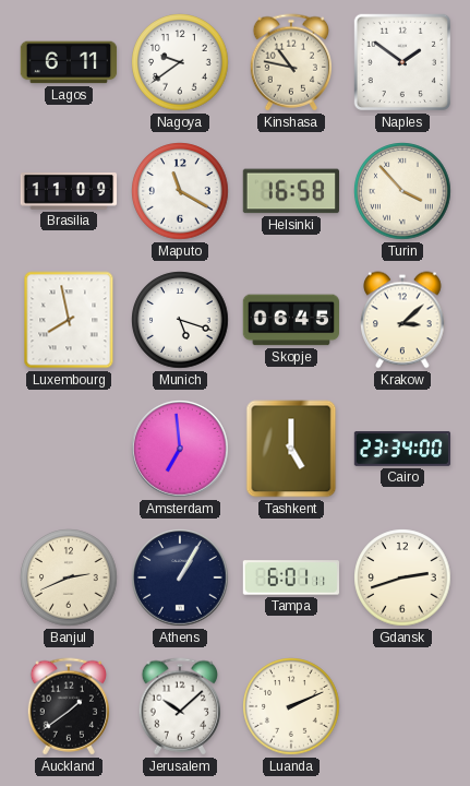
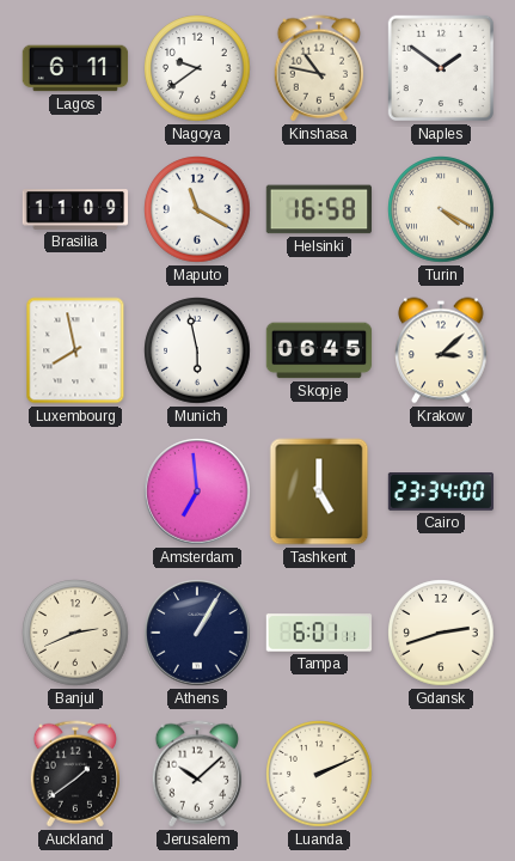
Turin: 3:53 -> 4:20
Munich: 5:18 -> 5:58
